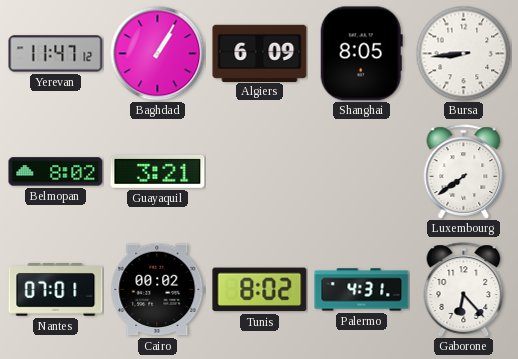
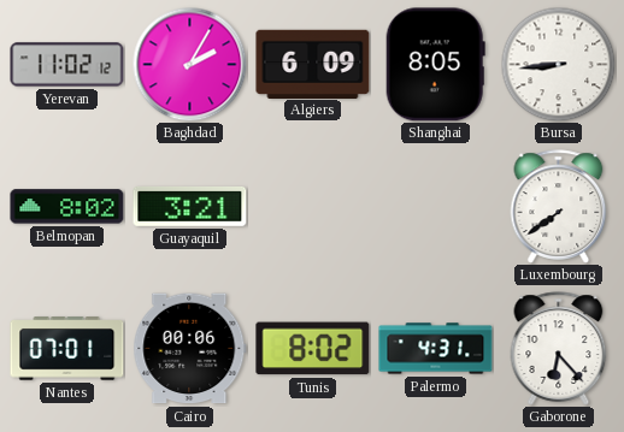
Yerevan: 11:47 -> 11:02
Baghdad: 1:05 -> 2:05
Cairo: 00:02 -> 00:06
